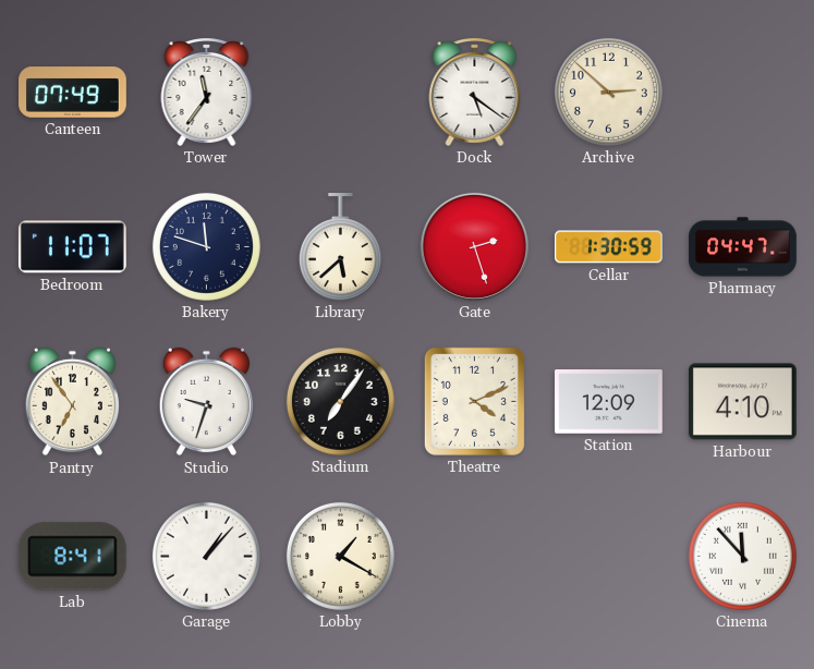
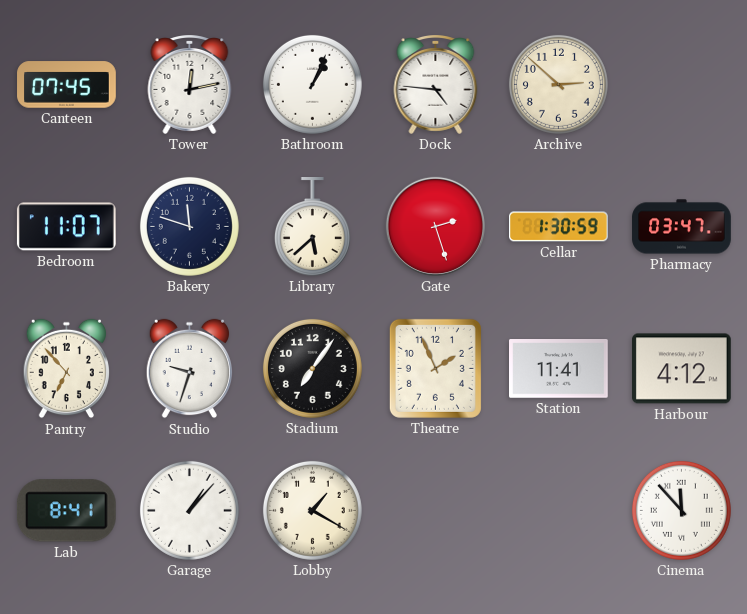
Canteen: 07:49 -> 07:45
Tower: 11:36 -> 12:13
Bathroom: none -> 1:04
Dock: 5:21 -> 4:46
Pharmacy: 04:47 -> 03:47
Pantry: 6:54 -> 6:53
Theatre: 4:11 -> 1:56
Station: 12:09 -> 11:41
Harbour: 4:10 -> 4:12
